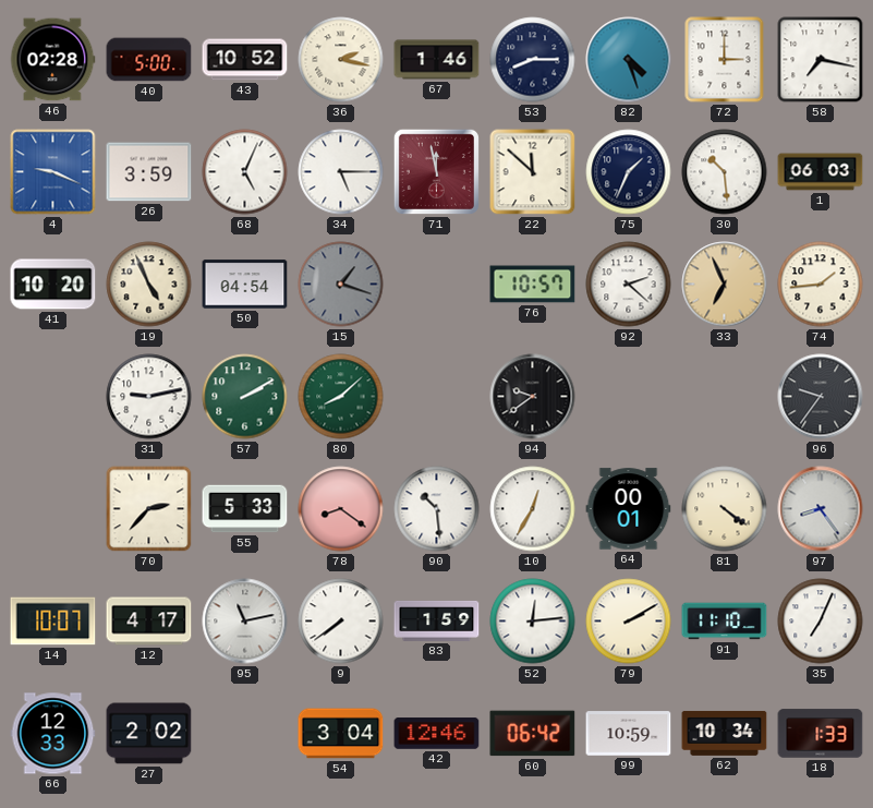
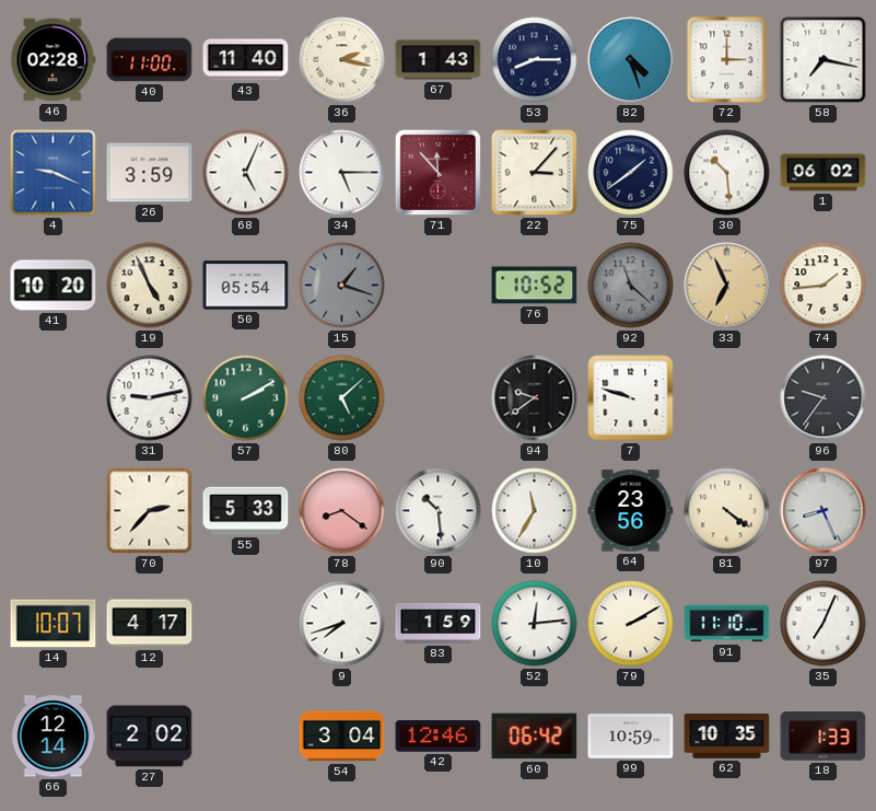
40: 5:00 -> 11:00
43: 10:52 -> 11:40
67: 1:46 -> 1:43
71: 11:58 -> 11:53
22: 11:52 -> 3:07
75: 1:34 -> 1:39
1: 06:03 -> 06:02
50: 04:54 -> 05:54
76: 10:57 -> 10:52
92: 2:22 -> 11:22
92 dial: white -> grey
80: 8:08 -> 5:08
7: none -> 9:48
10: 12:35 -> 11:35
64: 00:01 -> 23:56
97: 8:24 -> 8:26
95: 11:13 -> none
9: 7:39 -> 7:42
66: 12:33 -> 12:14
62: 10:34 -> 10:35
